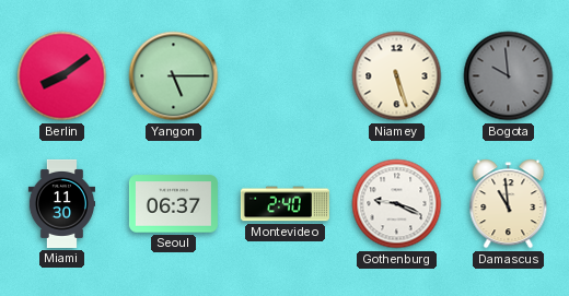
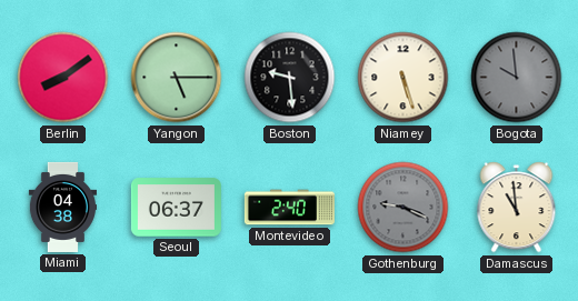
Boston: none -> 9:29
Miami: 11:30 -> 04:38
Gothenburg dial: white -> grey
